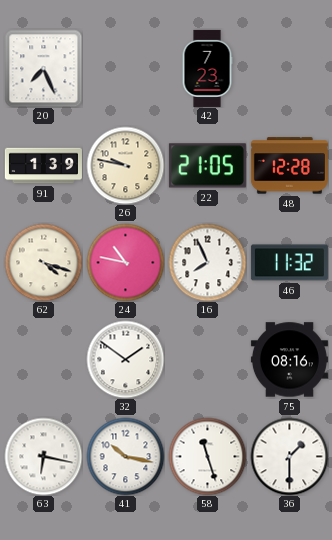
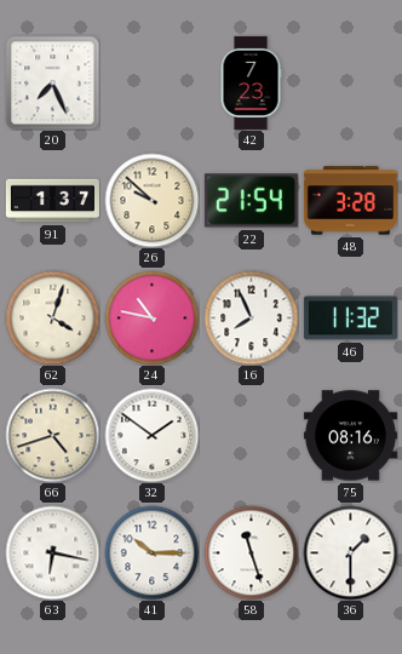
91: 1:39 -> 1:37
26: 9:47 -> 9:52
22: 21:05 -> 21:54
48: 12:28 -> 3:28
62: 4:18 -> 4:03
66: none -> 4:42
41: 10:17 -> 10:15
